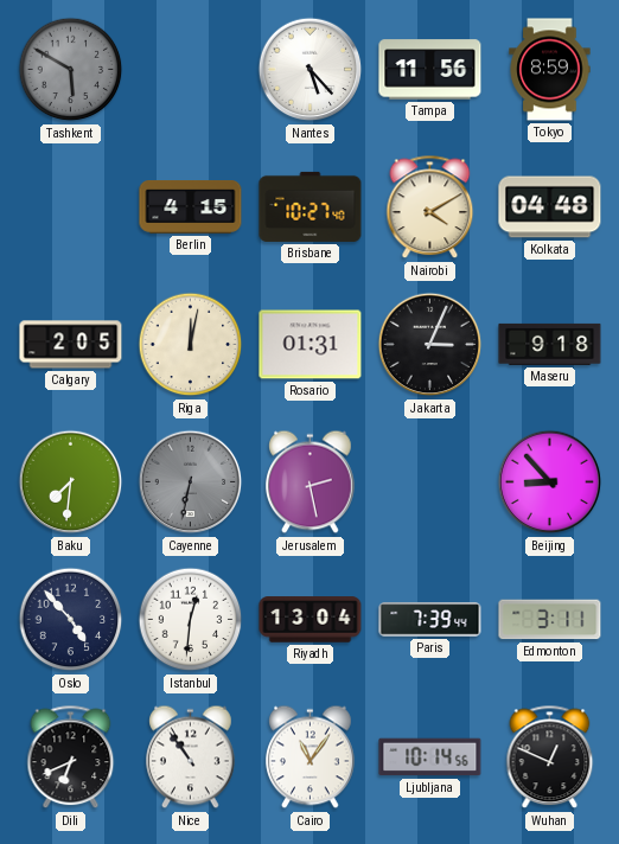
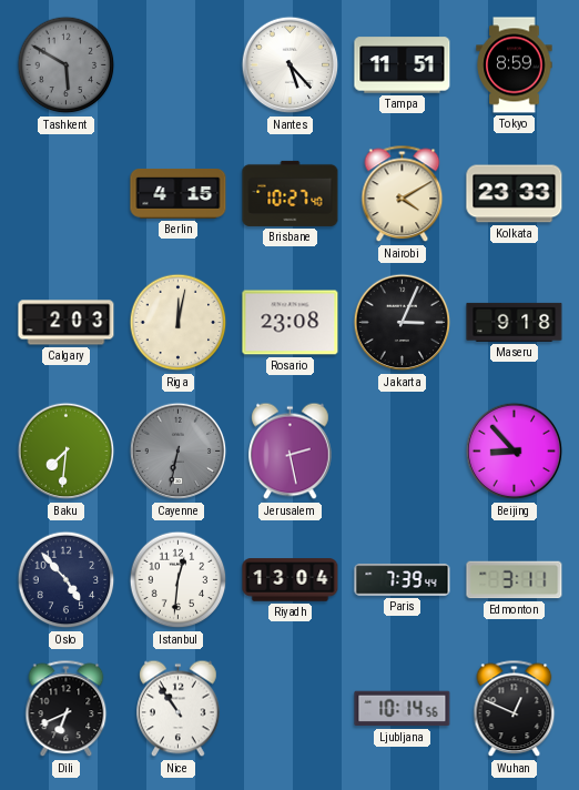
Tampa: 11:56 -> 11:51
Kolkata: 04:48 -> 23:33
Calgary: 2:05 -> 2:03
Rosario: 01:31 -> 23:08
Cairo: 11:06 -> none
